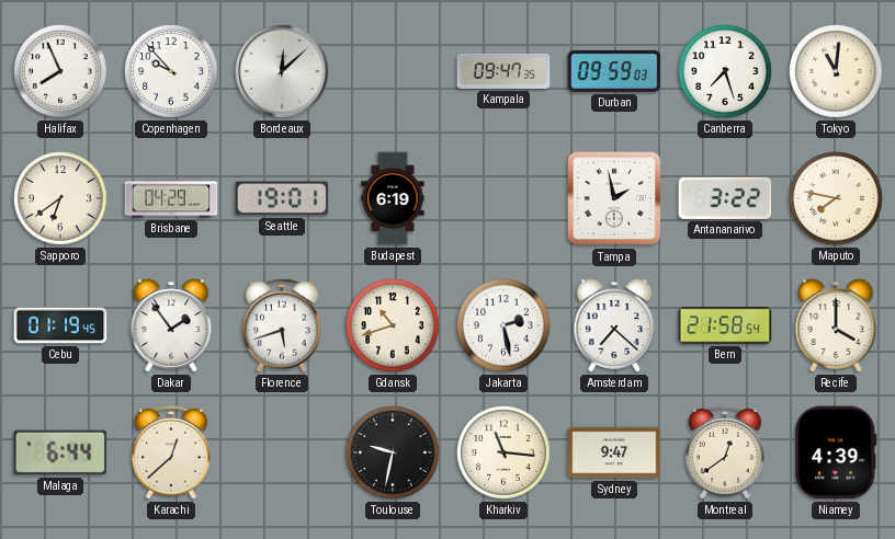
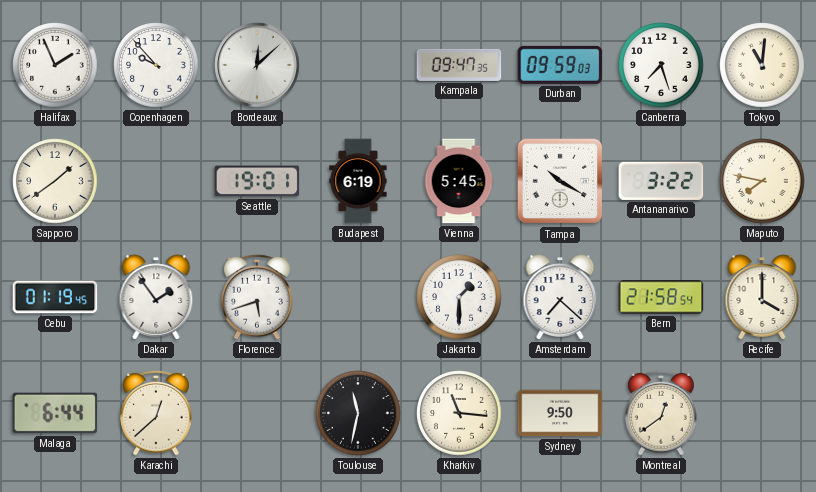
Halifax: 7:56 -> 1:56
Sapporo: 6:39 -> 1:39
Brisbane: 04:29 -> none
Vienna: none -> 5:45
Tampa: 1:58 -> 10:20
Gdansk: 10:42 -> none
Jakarta: 2:28 -> 1:30
Toulouse: 9:32 -> 11:32
Sydney: 9:47 -> 9:50
Niamey: 4:39 -> none
